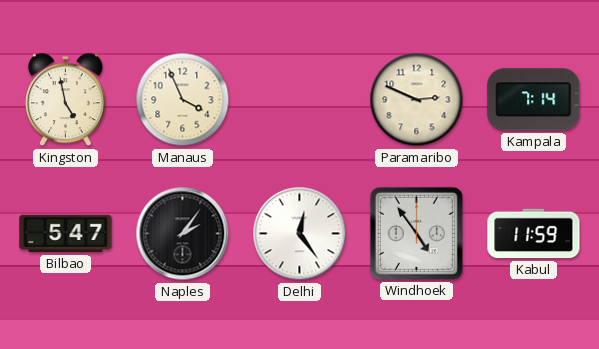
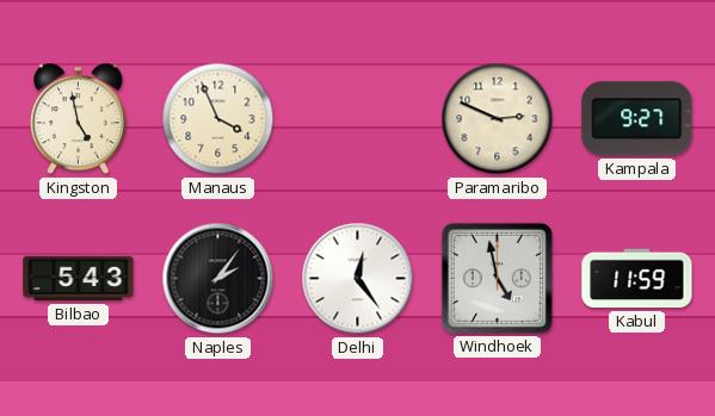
Kampala: 7:14 -> 9:27
Bilbao: 5:47 -> 5:43
Windhoek: 4:54 -> 4:58
